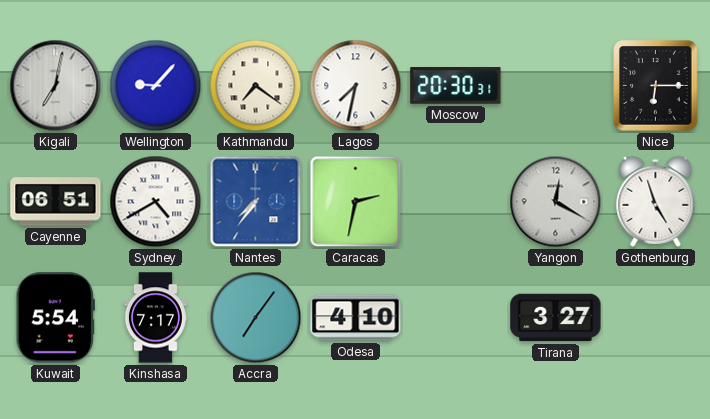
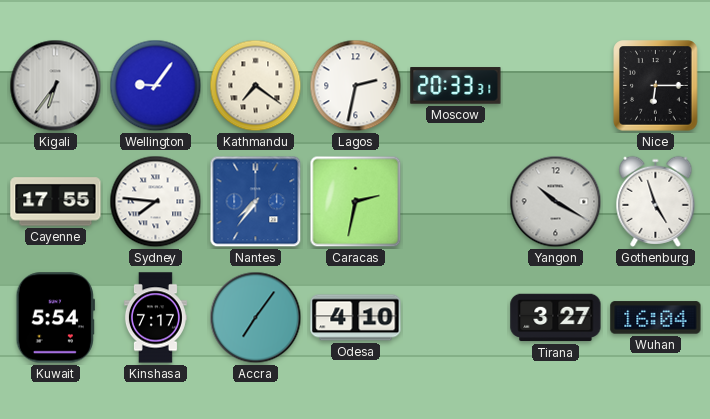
Kigali: 7:02 -> 6:36
Wellington: 9:07 -> 9:06
Lagos: 7:32 -> 2:32
Moscow: 20:30 -> 20:33
Cayenne: 06:51 -> 17:55
Sydney: 4:40 -> 7:46
Yangon: 12:20 -> 10:20
Wuhan: none -> 16:04
